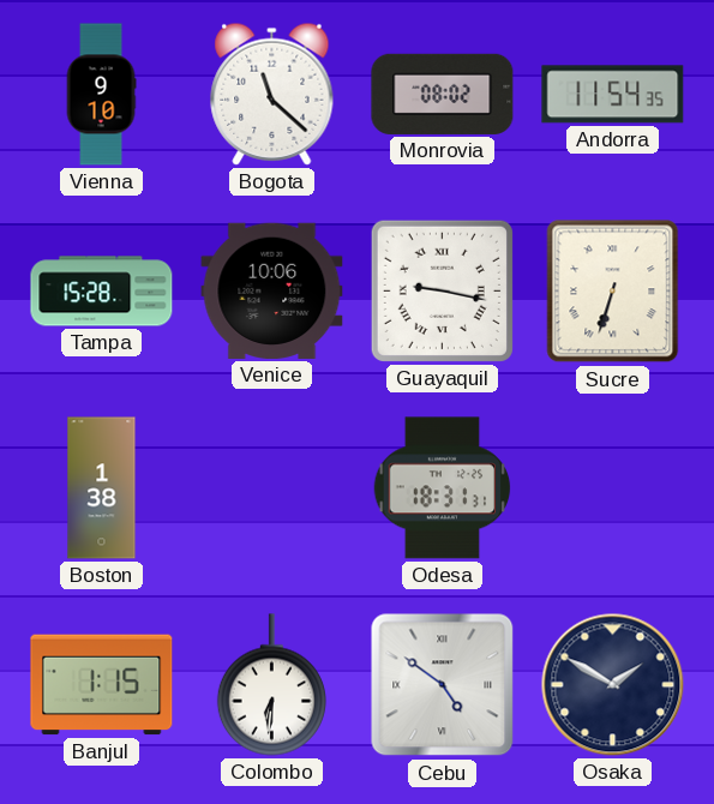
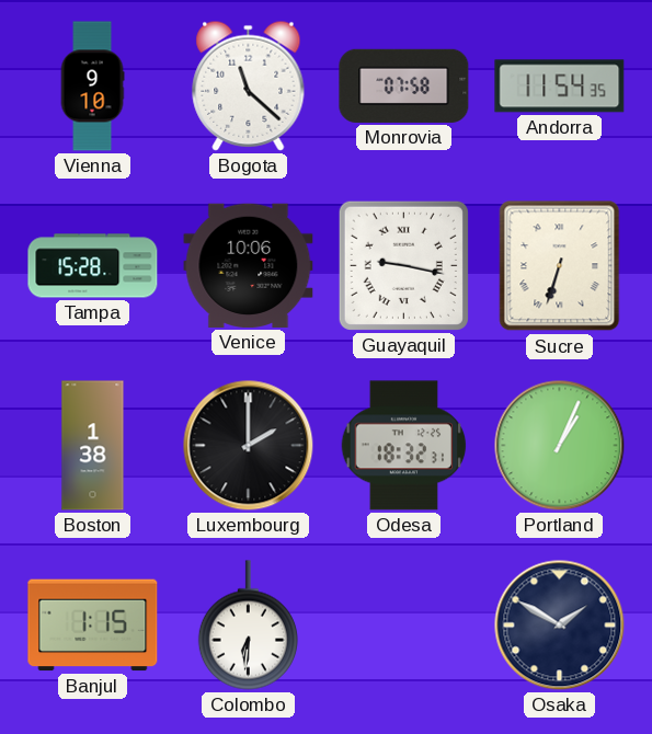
Monrovia: 08:02 -> 07:58
Luxembourg: none -> 2:00
Odesa: 18:31 -> 18:32
Portland: none -> 1:04
Cebu: 4:51 -> none
